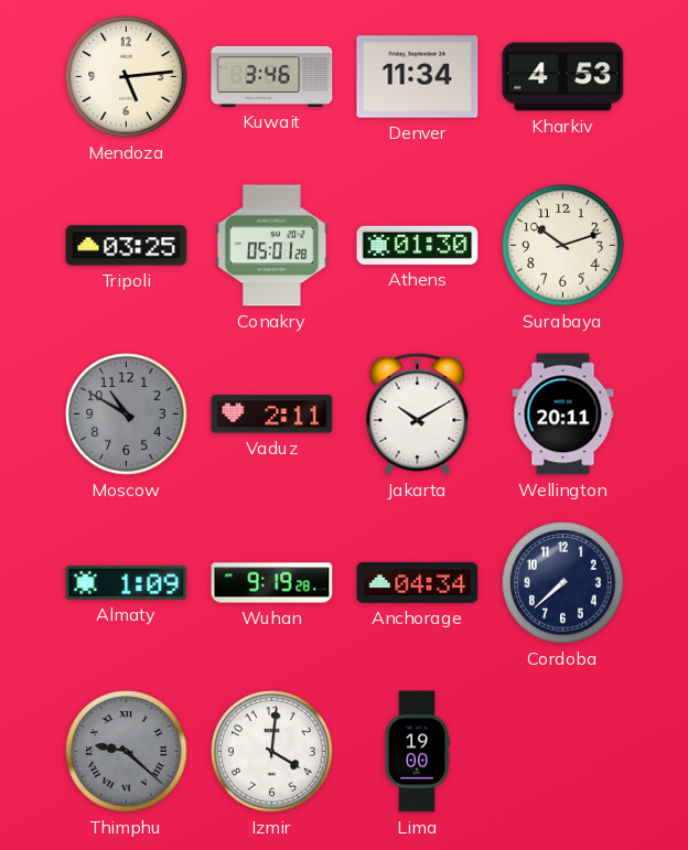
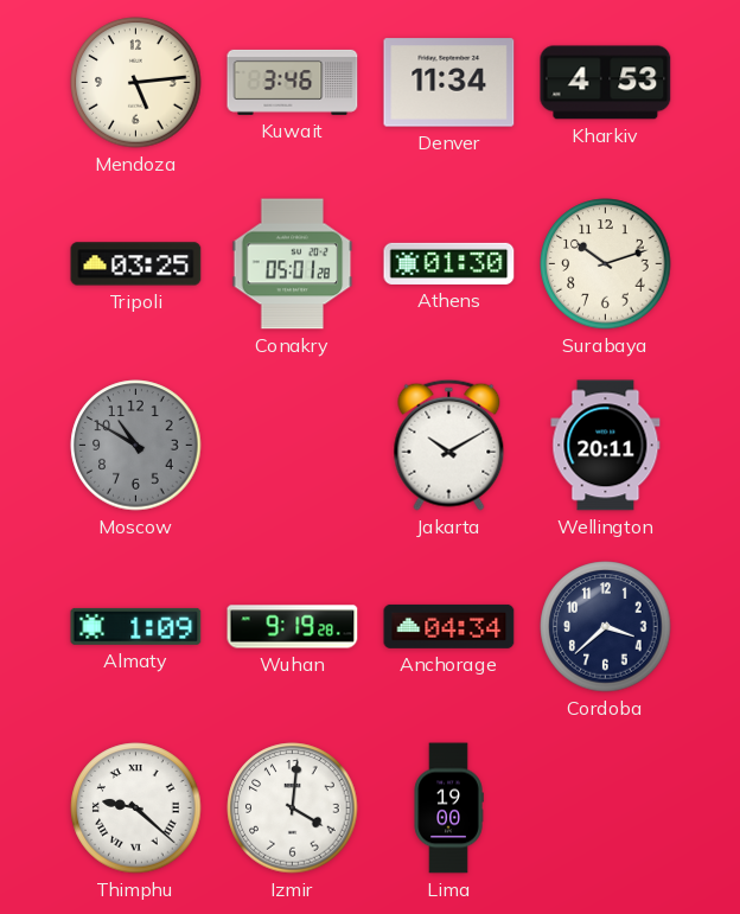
Vaduz: 2:11 -> none
Cordoba: 7:38 -> 3:38
Thimphu dial: grey -> white
